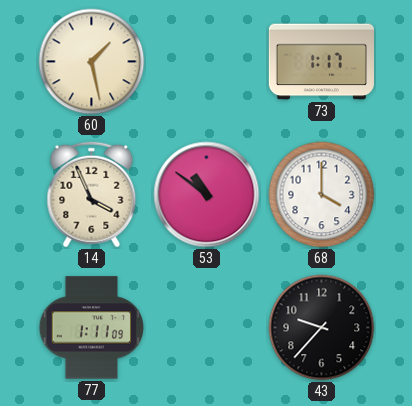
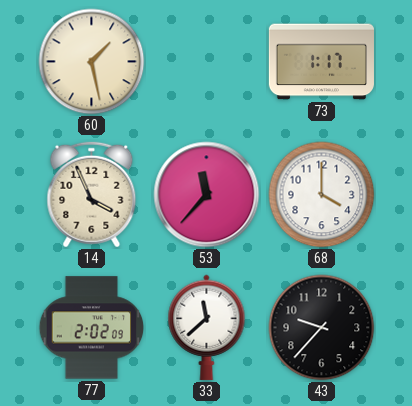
53: 10:51 -> 11:37
77: 1:11 -> 2:02
33: none -> 11:38
